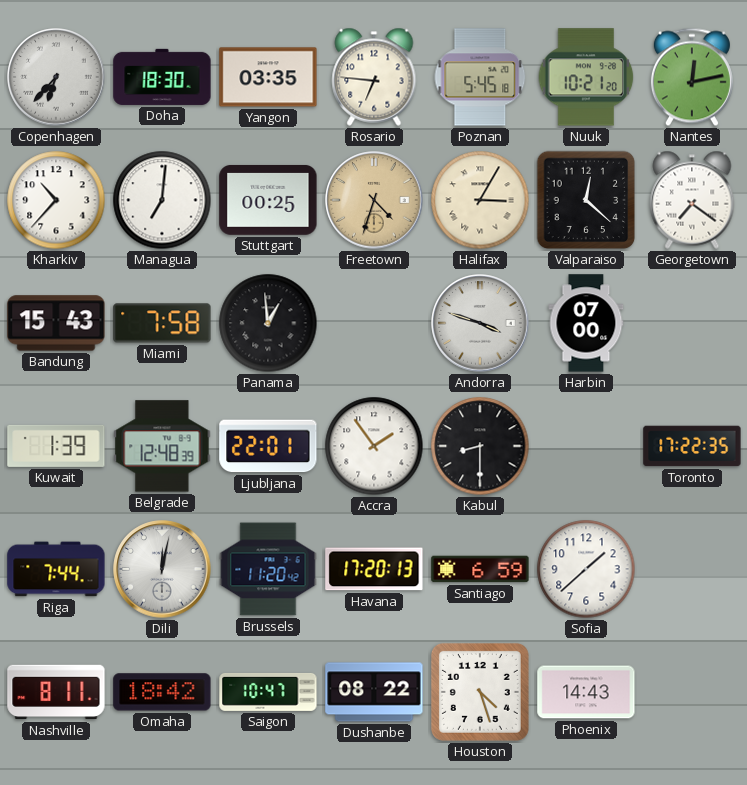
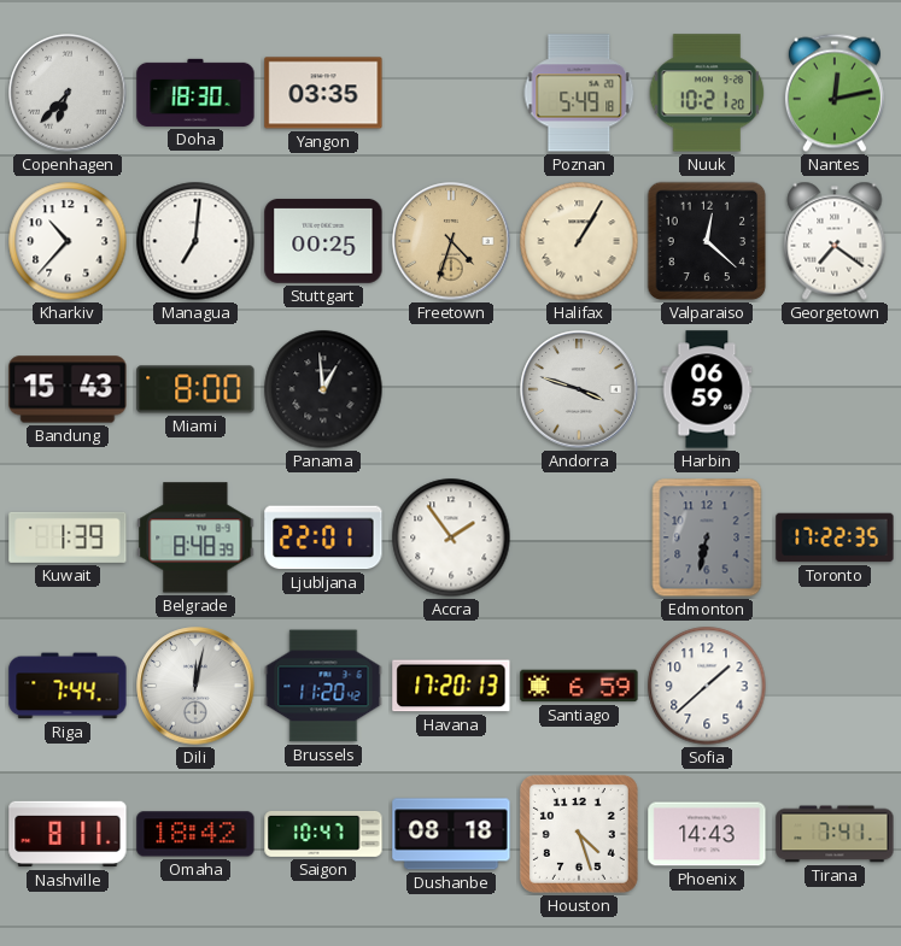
Rosario: 6:46 -> none
Poznan: 5:45 -> 5:49
Halifax: 3:05 -> 1:05
Miami: 7:58 -> 8:00
Harbin: 07:00 -> 06:59
Belgrade: 12:48 -> 8:48
Kabul: 8:30 -> none
Edmonton: none -> 6:32
Dushanbe: 08:22 -> 08:18
Tirana: none -> 7:41
